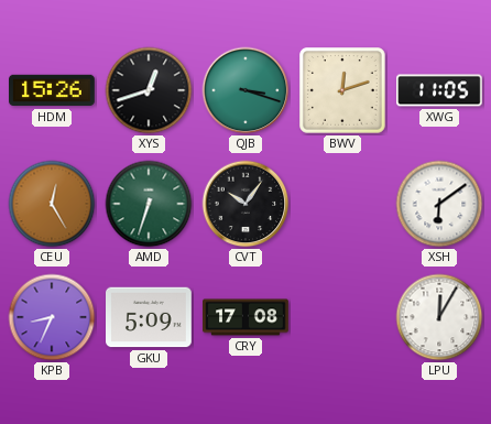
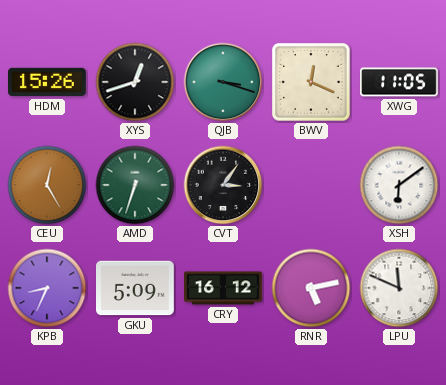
BWV: 12:12 -> 12:19
CVT: 10:06 -> 3:06
CRY: 17:08 -> 16:12
RNR: none -> 5:13
LPU: 12:05 -> 11:49
